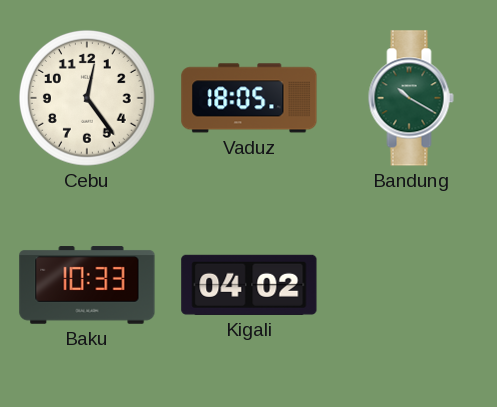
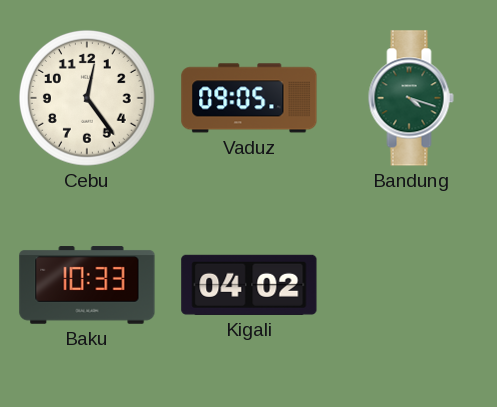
Vaduz: 18:05 -> 09:05
Bandung: 10:20 -> 4:18
